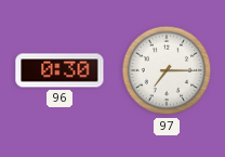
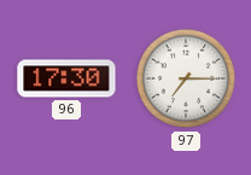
96: 0:30 -> 17:30
